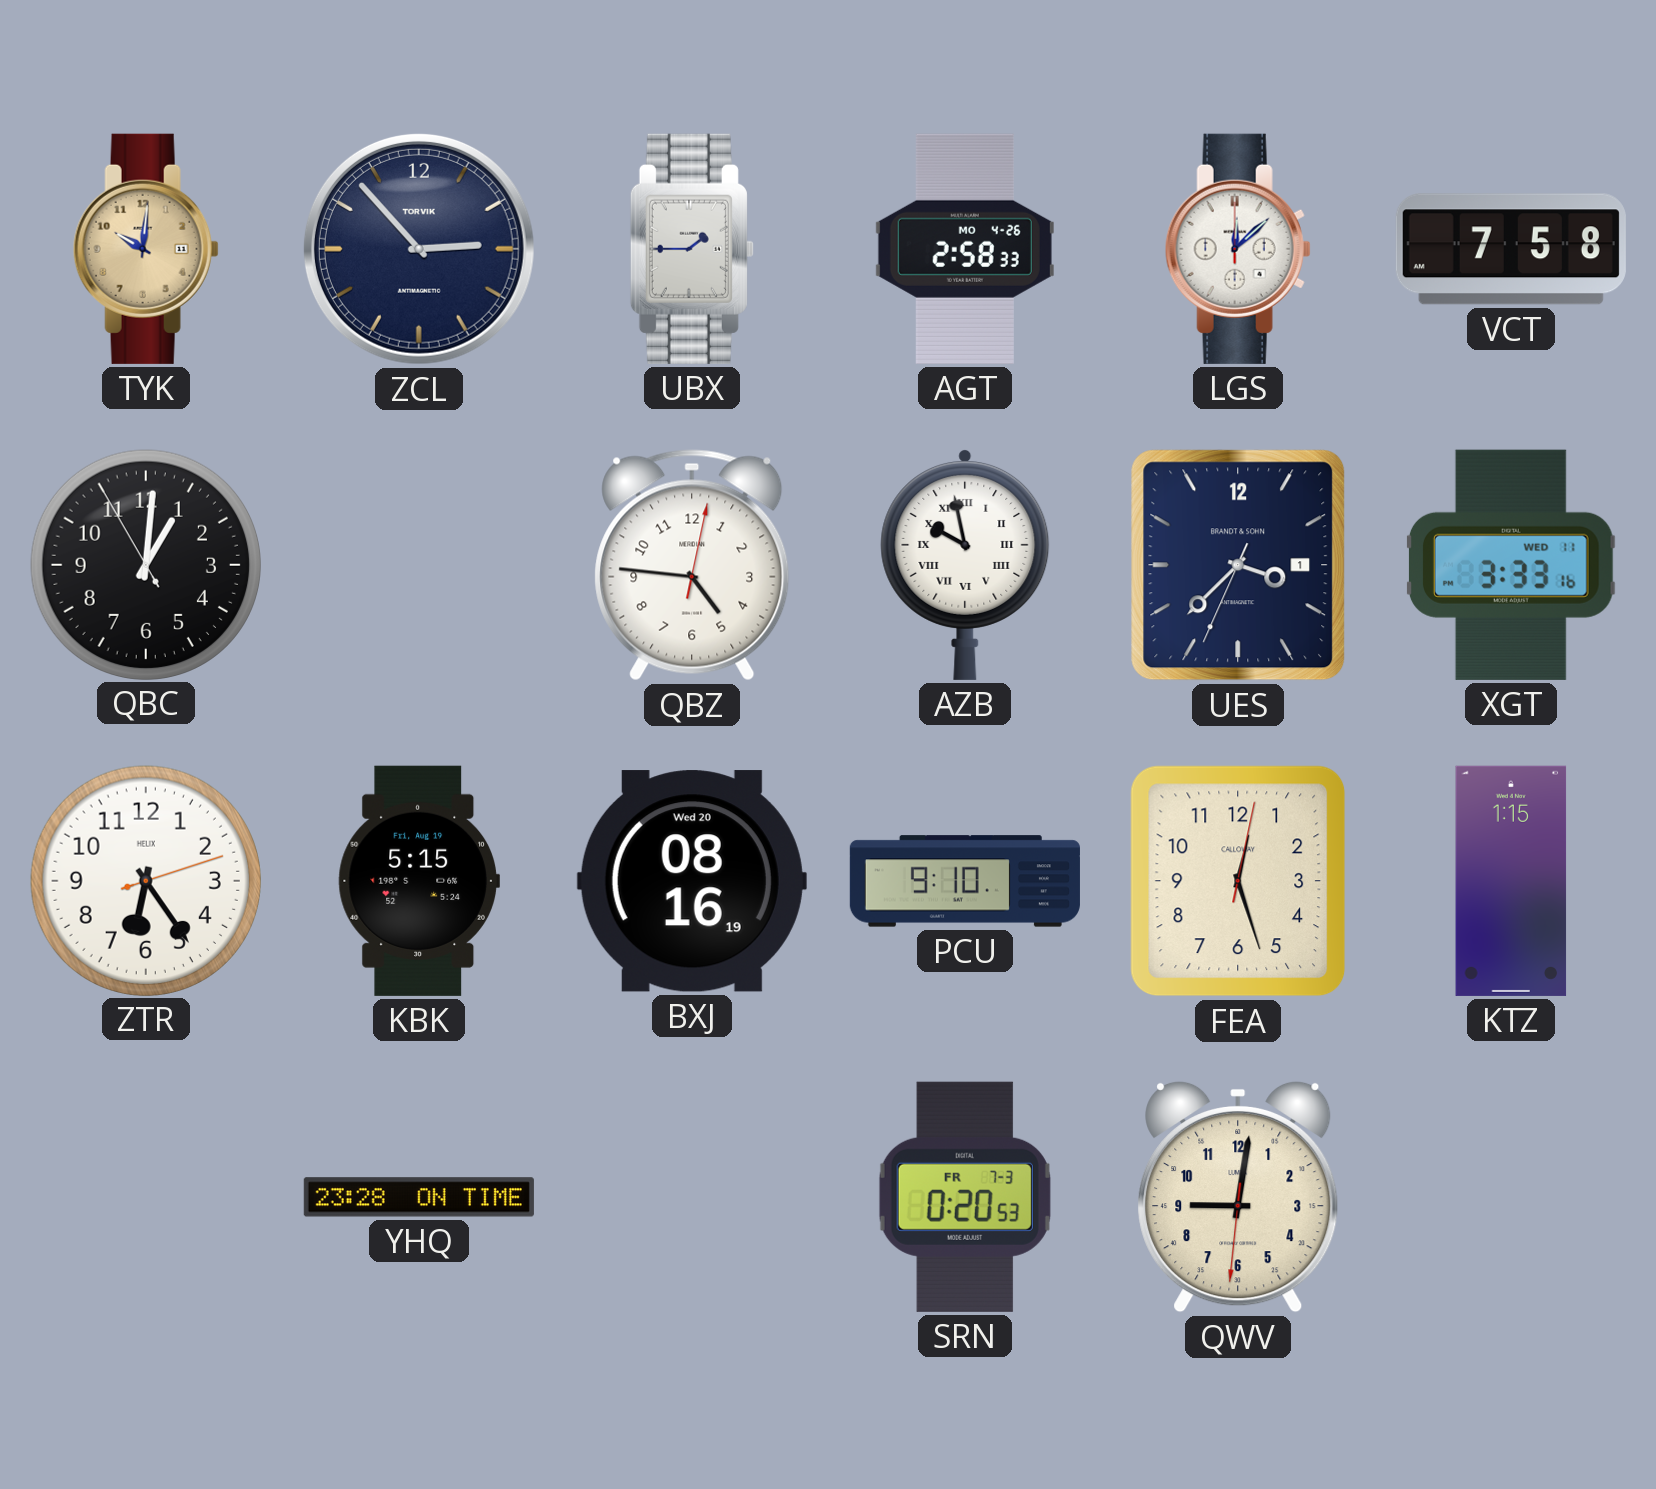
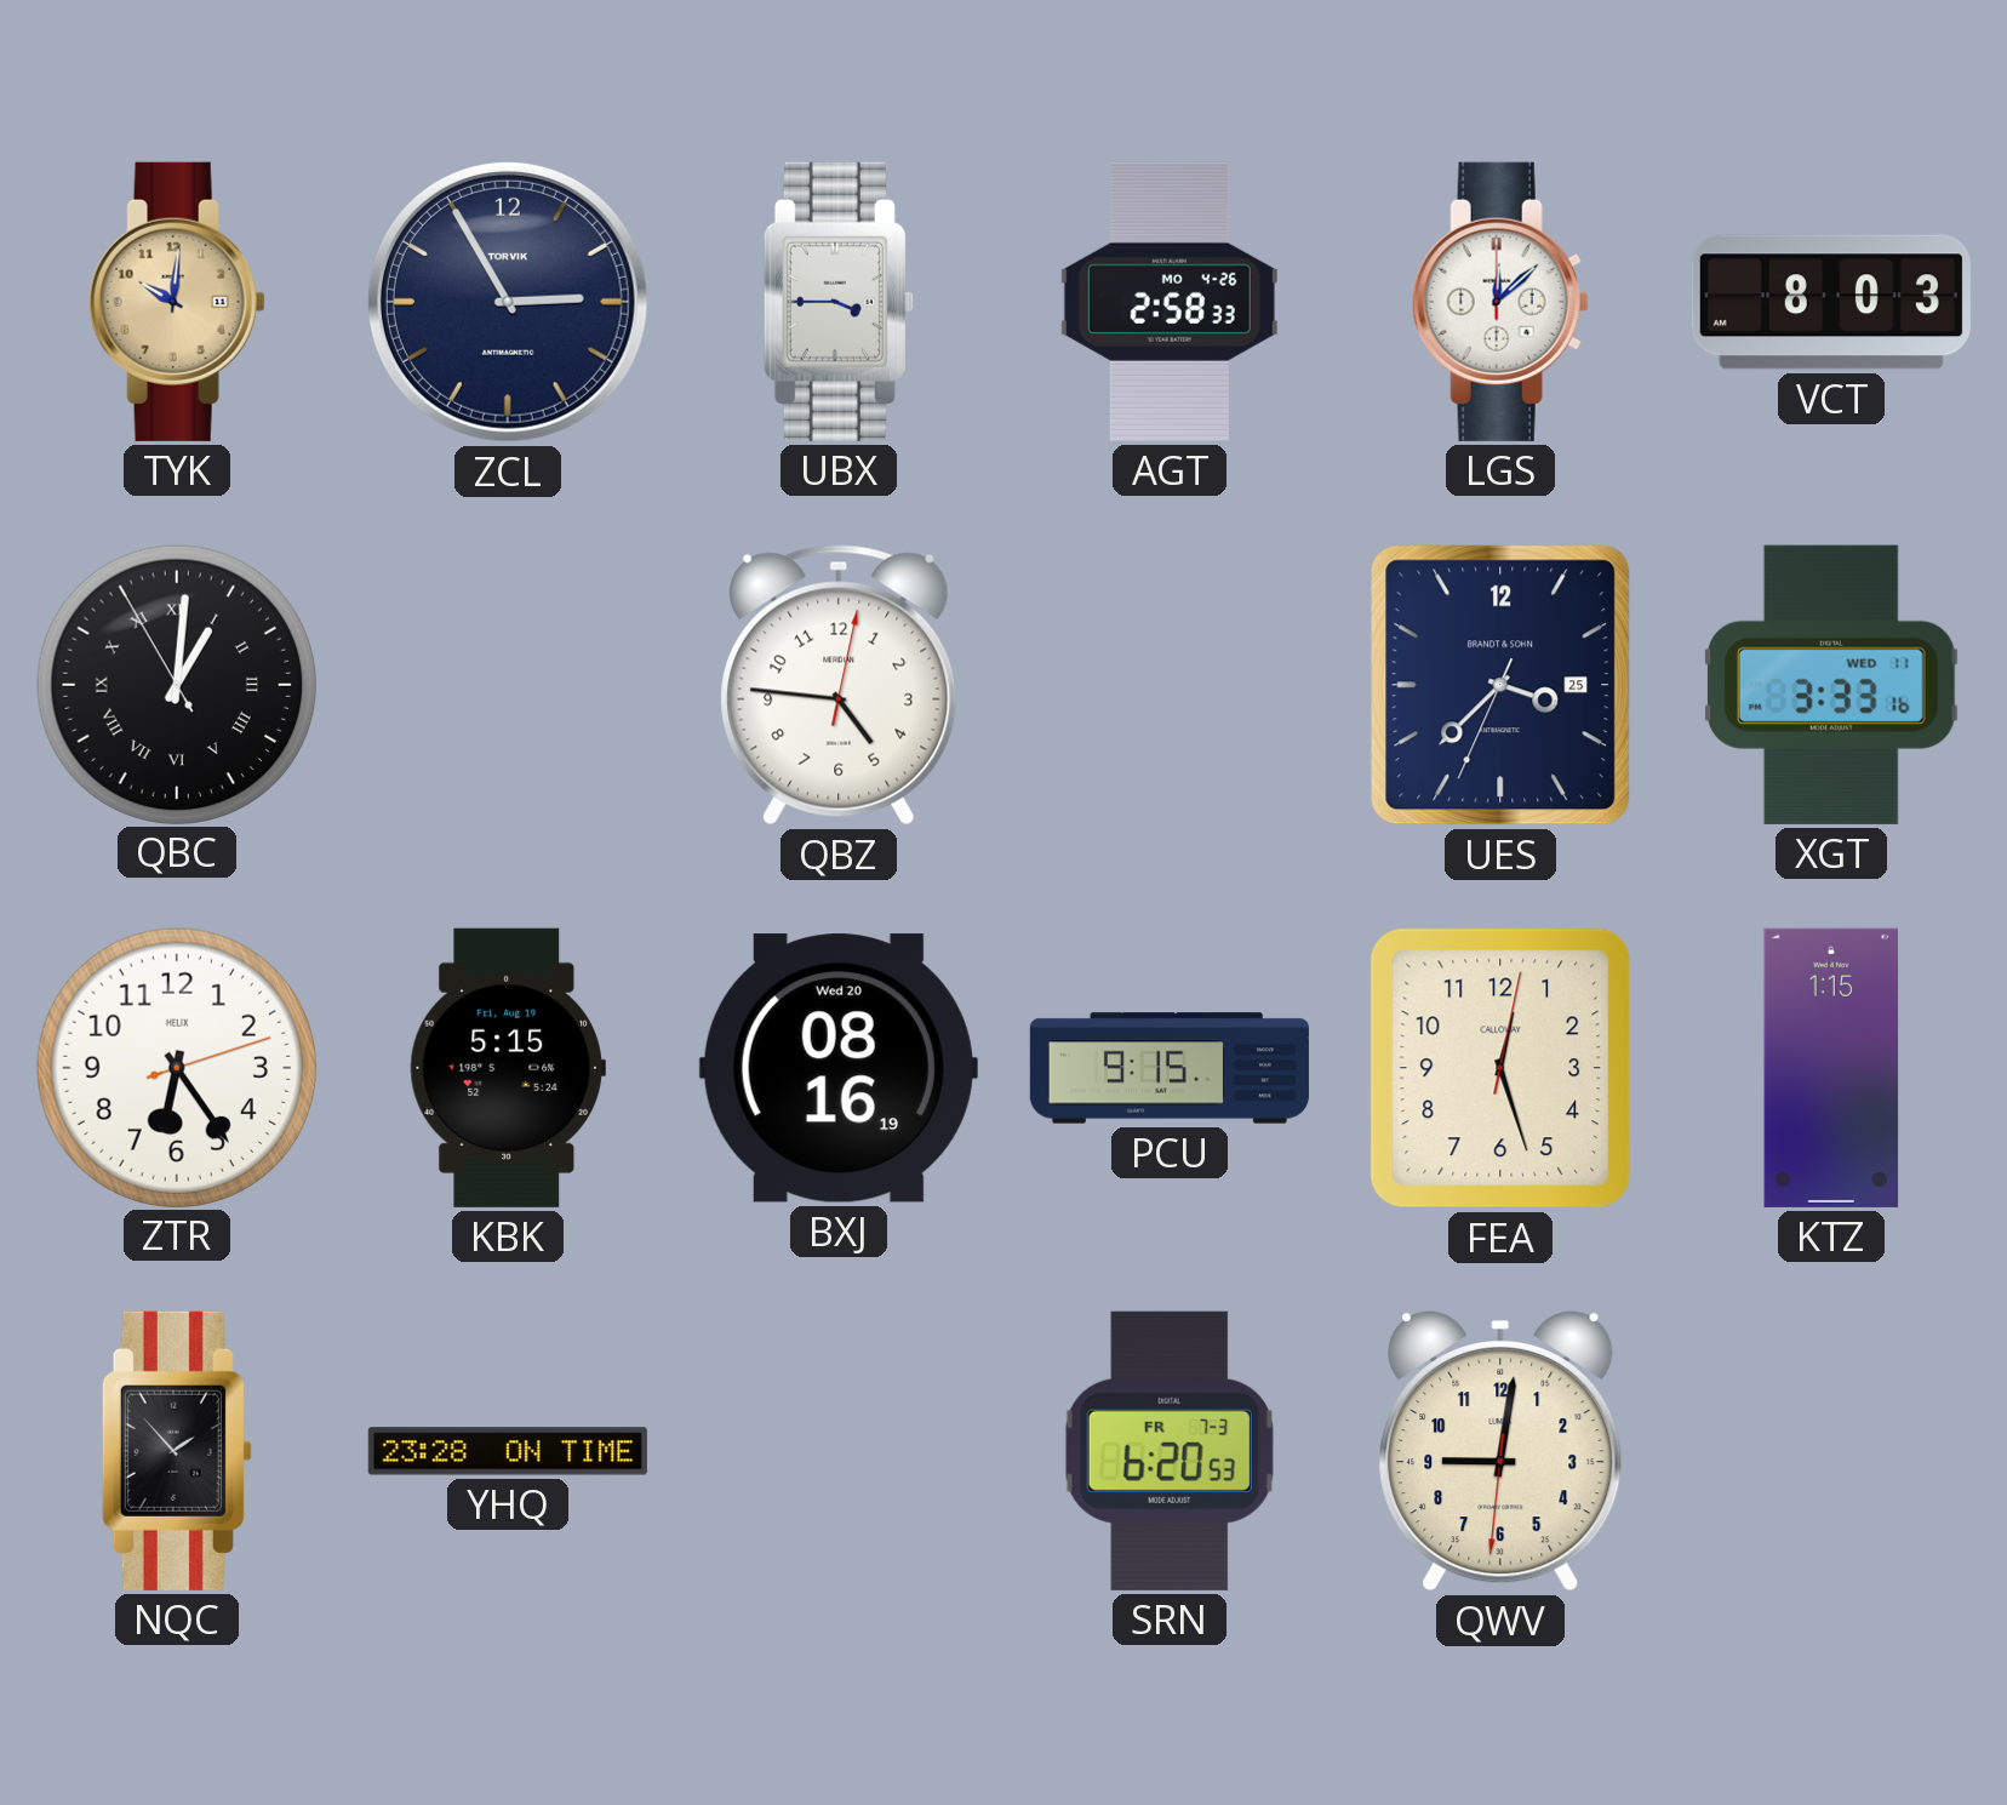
ZCL: 2:53 -> 2:55
UBX: 1:45 -> 3:45
VCT: 7:58 -> 8:03
QBC numerals: Arabic -> Roman
AZB: 9:58 -> none
UES date: 1 -> 25
PCU: 9:10 -> 9:15
NQC: none -> 1:53
SRN: 0:20 -> 6:20
